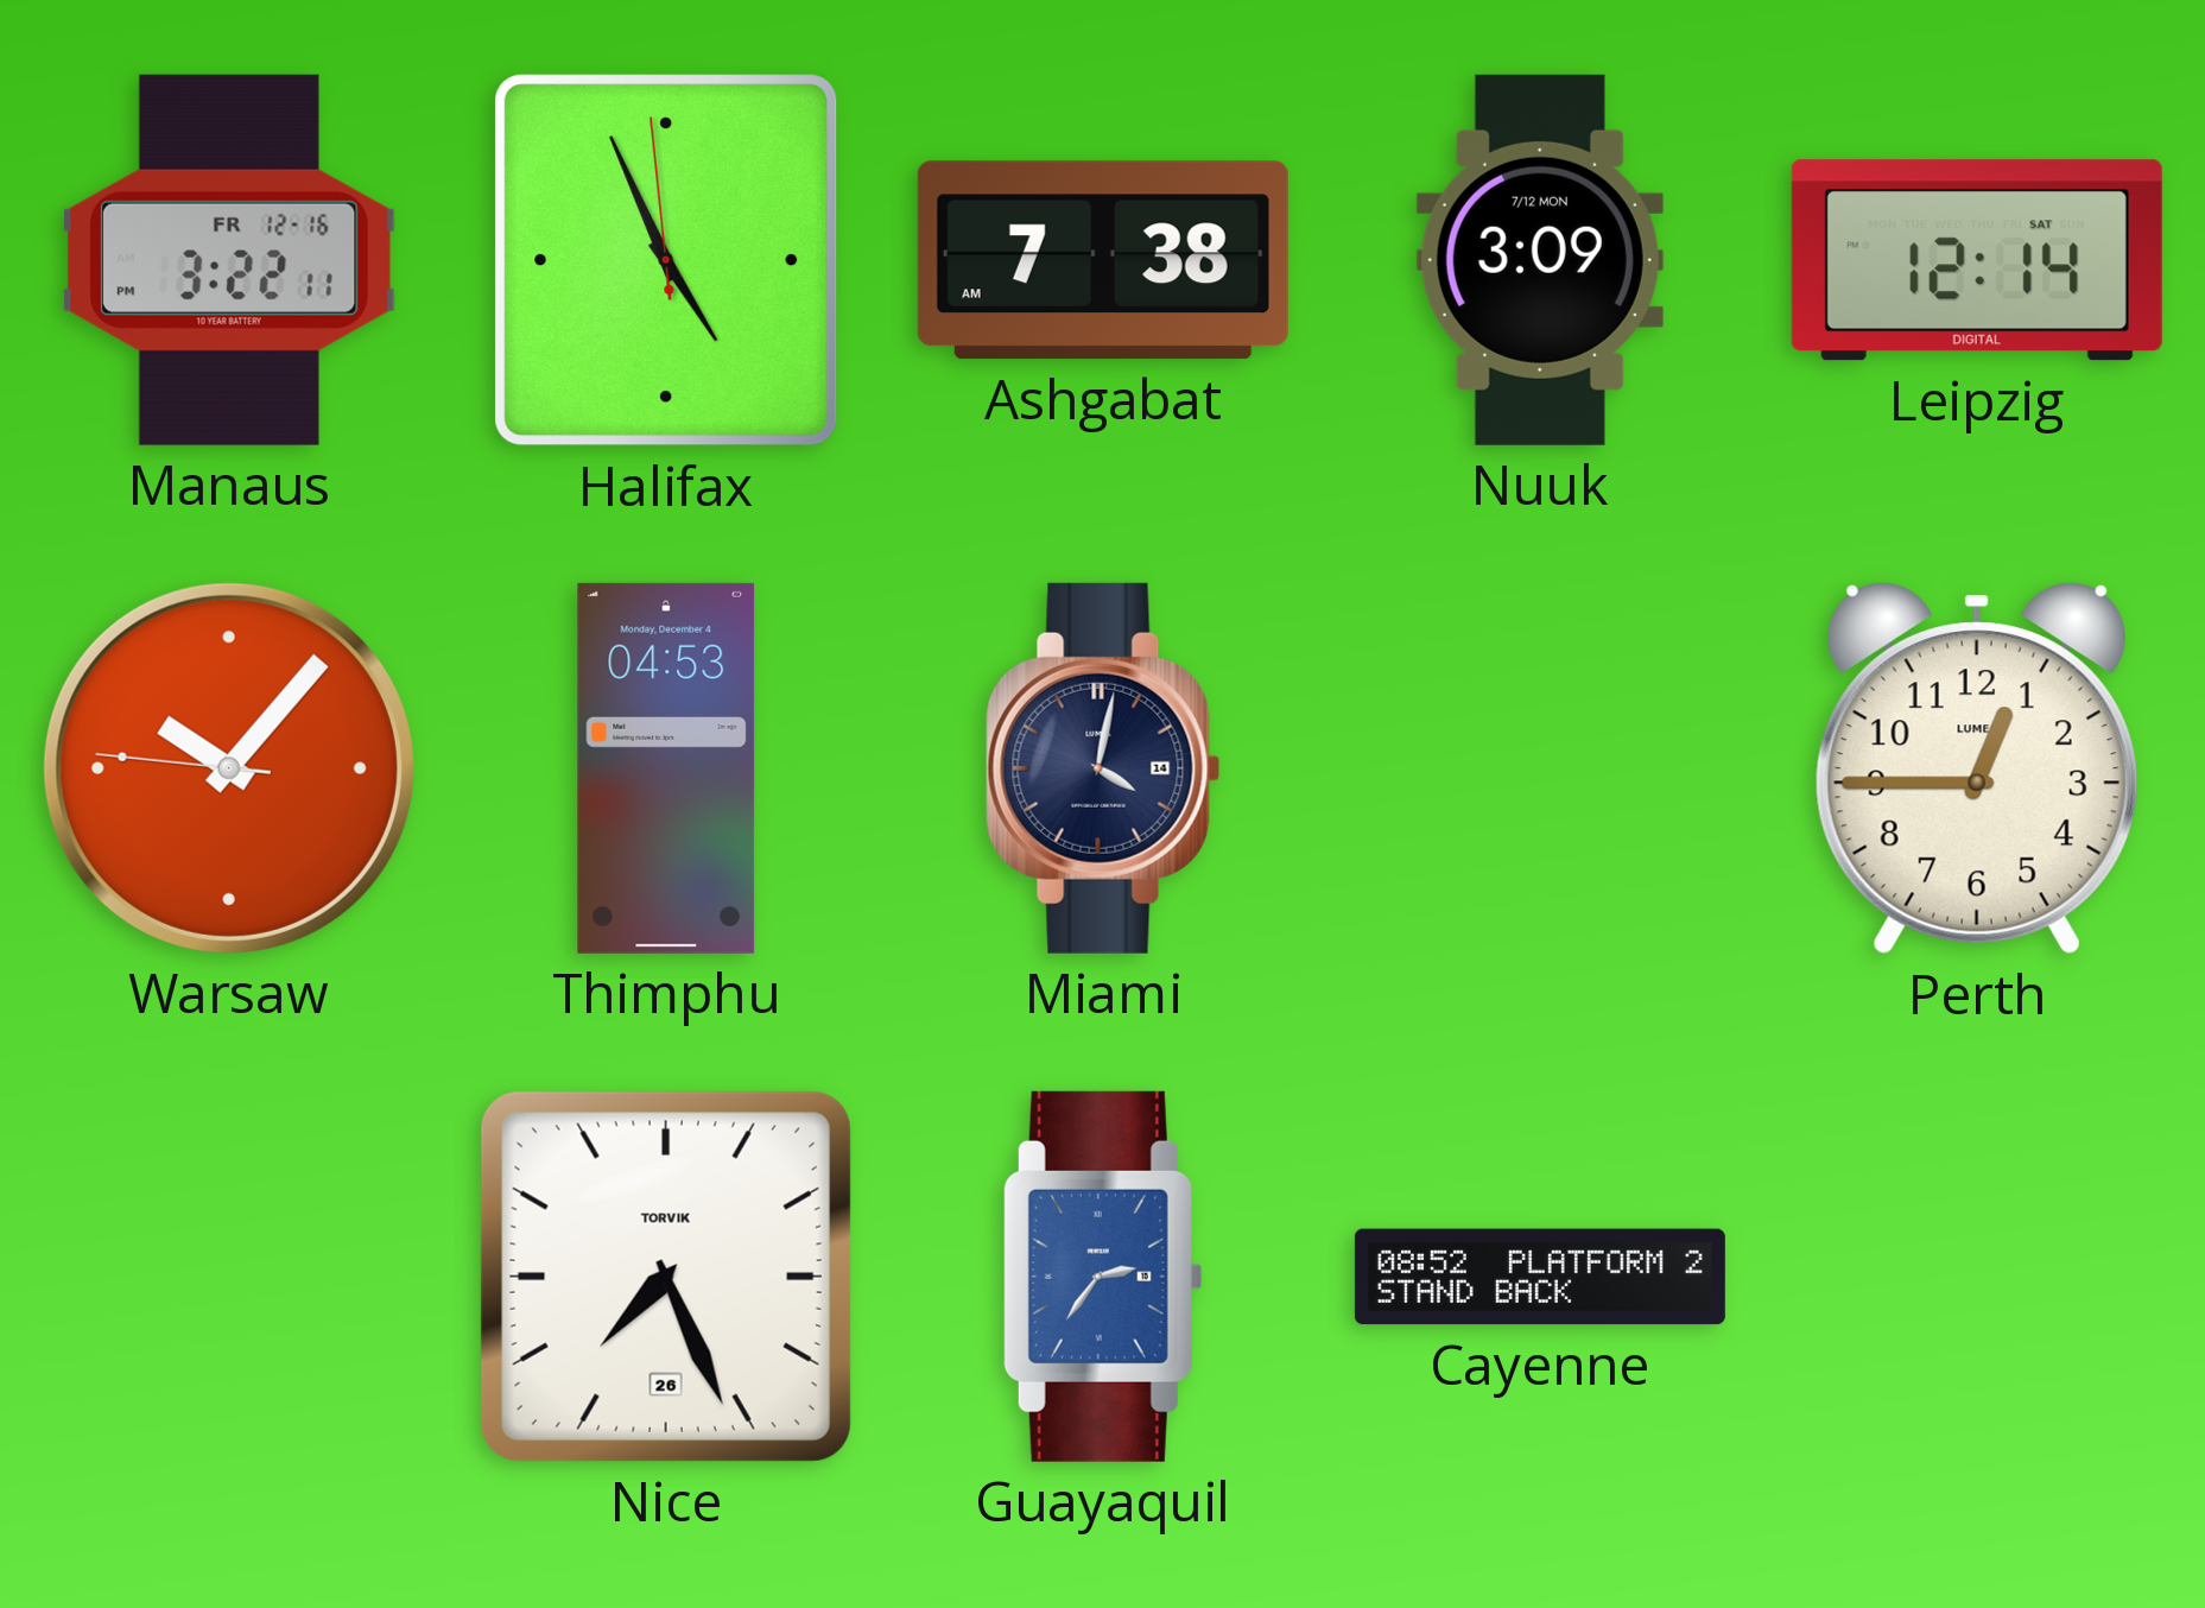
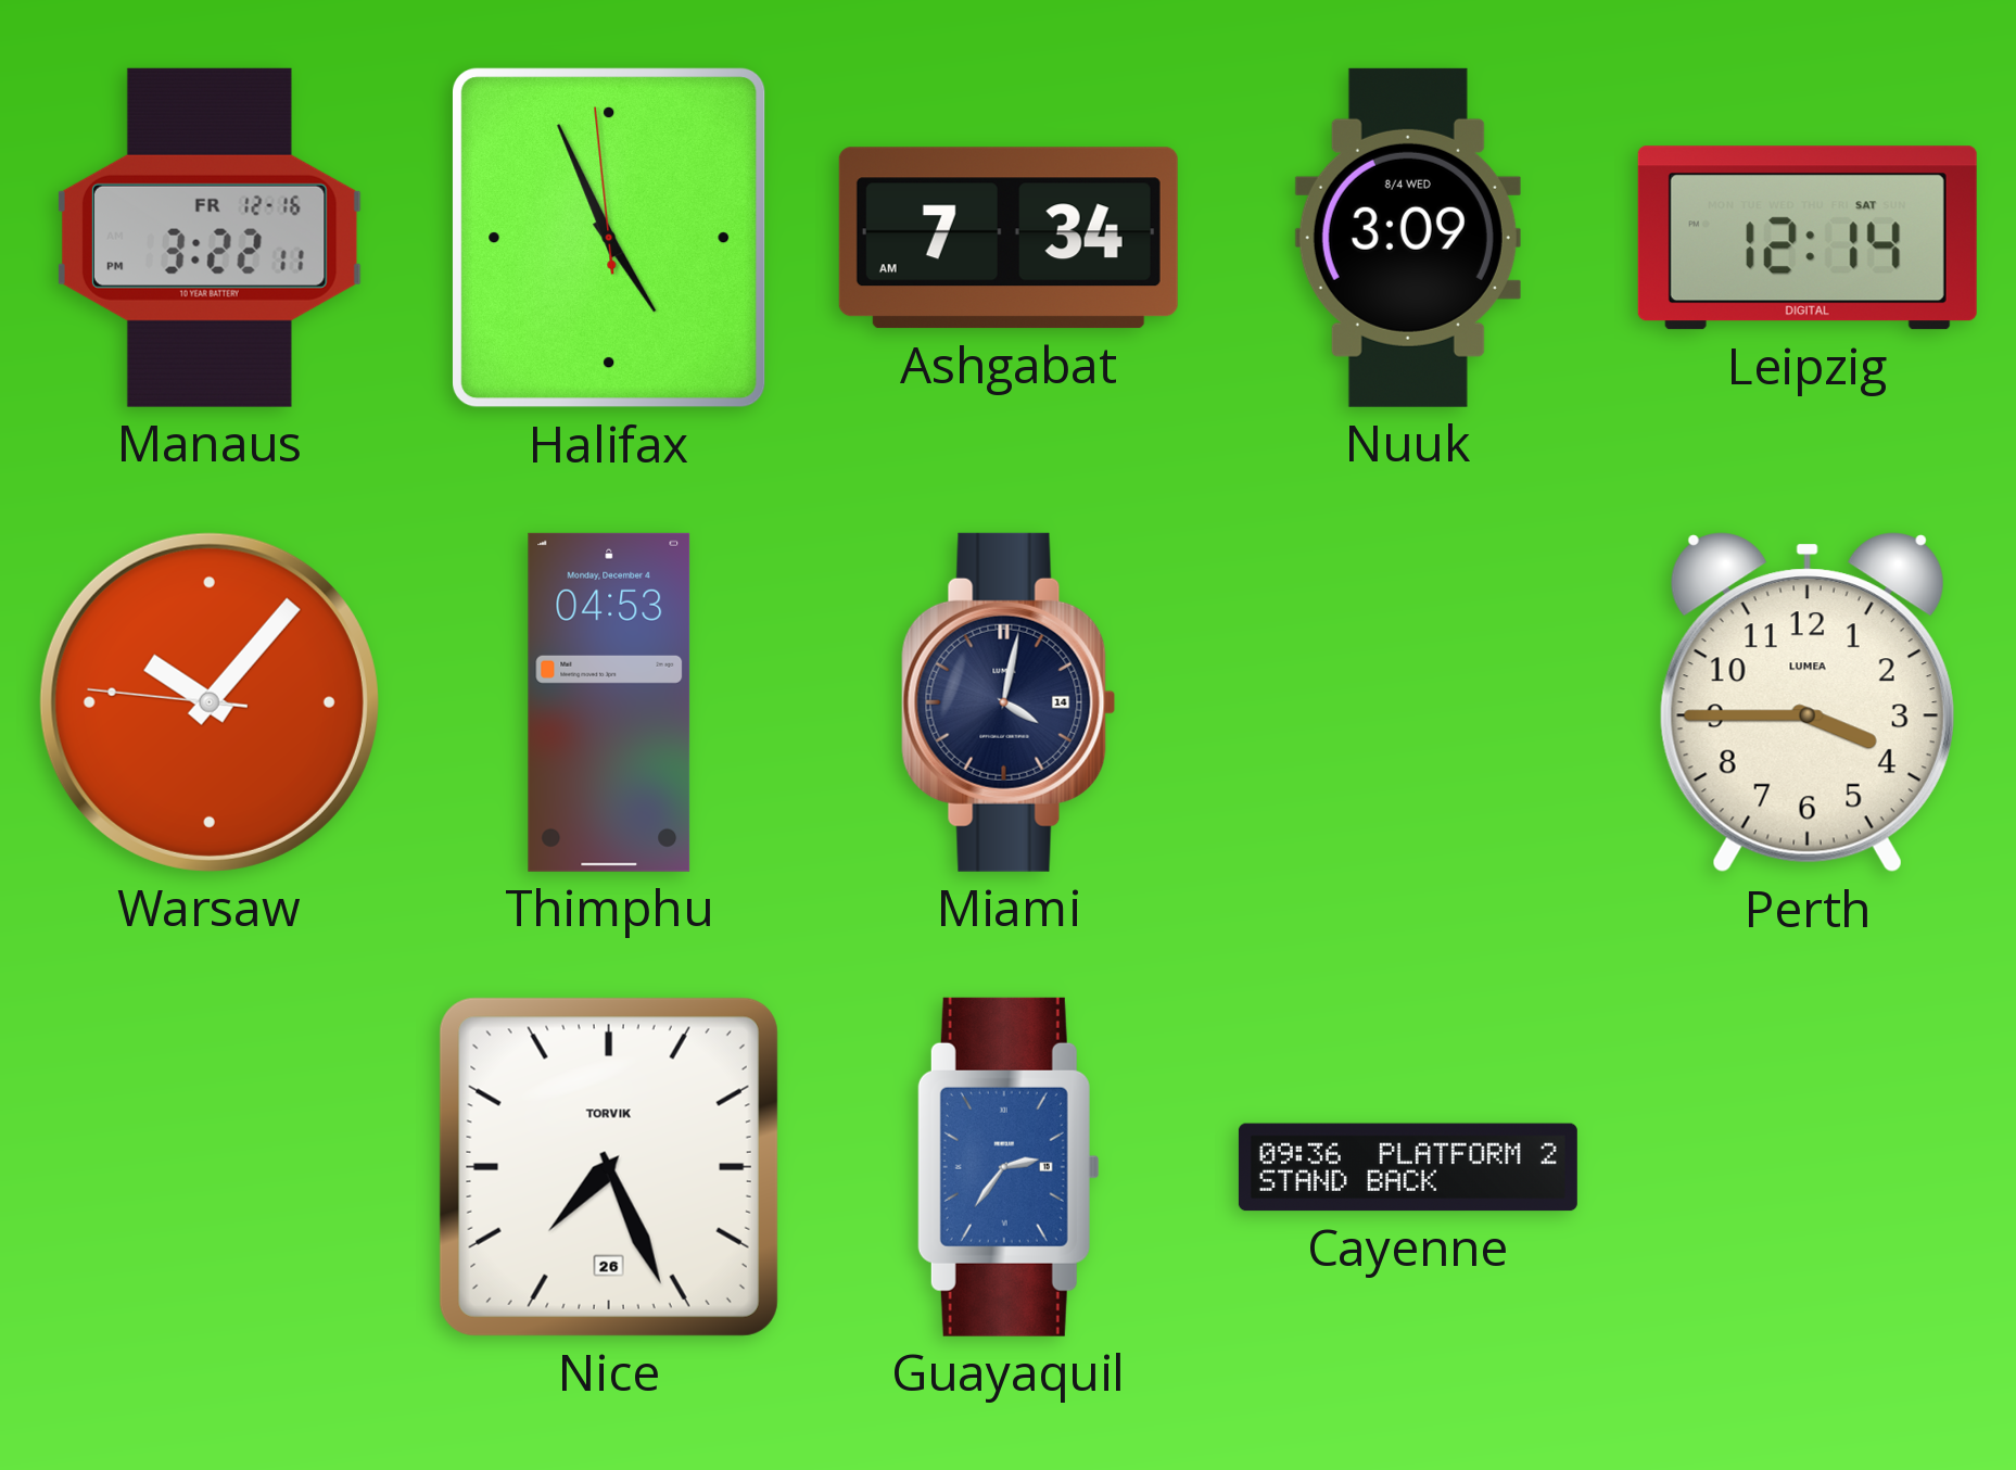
Ashgabat: 7:38 -> 7:34
Nuuk date: 7/12 MON -> 8/4 WED
Perth: 12:45 -> 3:45
Cayenne: 08:52 -> 09:36
